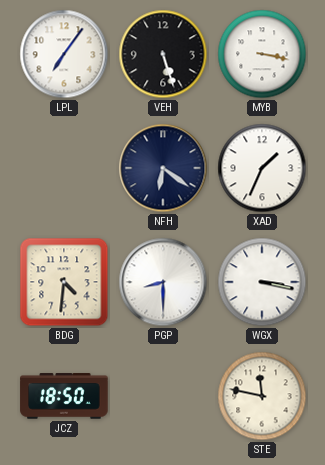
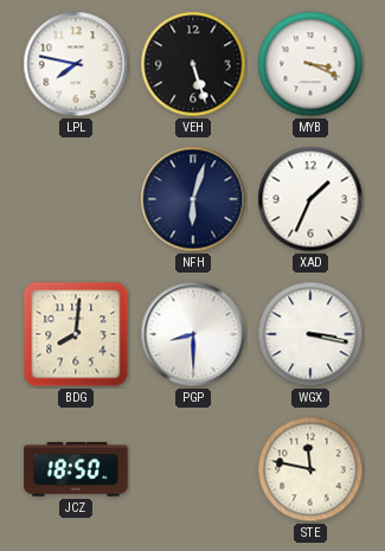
LPL: 7:06 -> 7:47
MYB: 3:17 -> 3:19
NFH: 6:21 -> 6:03
BDG: 4:31 -> 8:01
